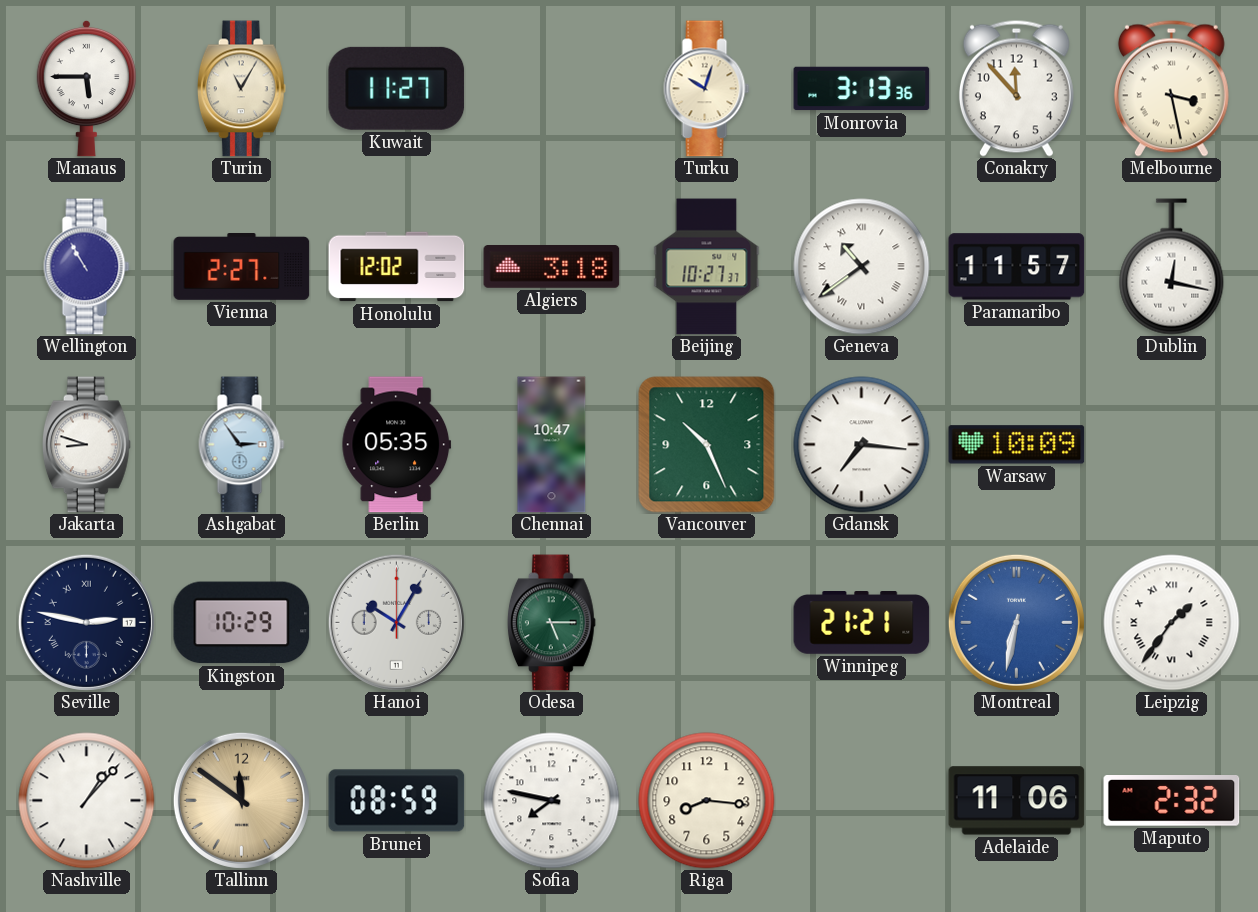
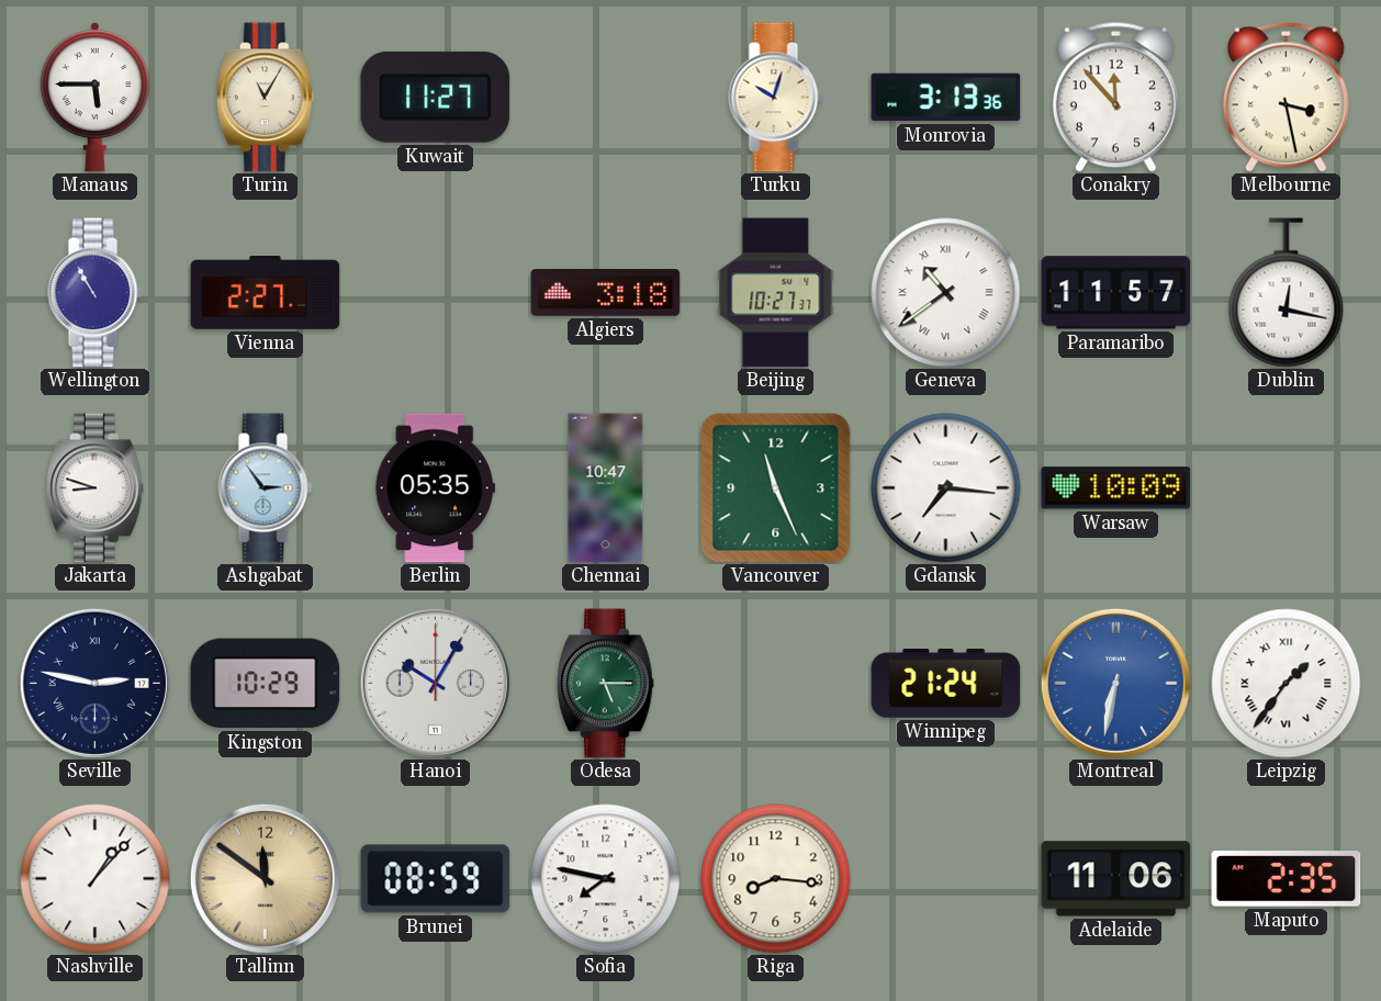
Honolulu: 12:02 -> none
Vancouver: 10:26 -> 11:26
Winnipeg: 21:21 -> 21:24
Maputo: 2:32 -> 2:35
